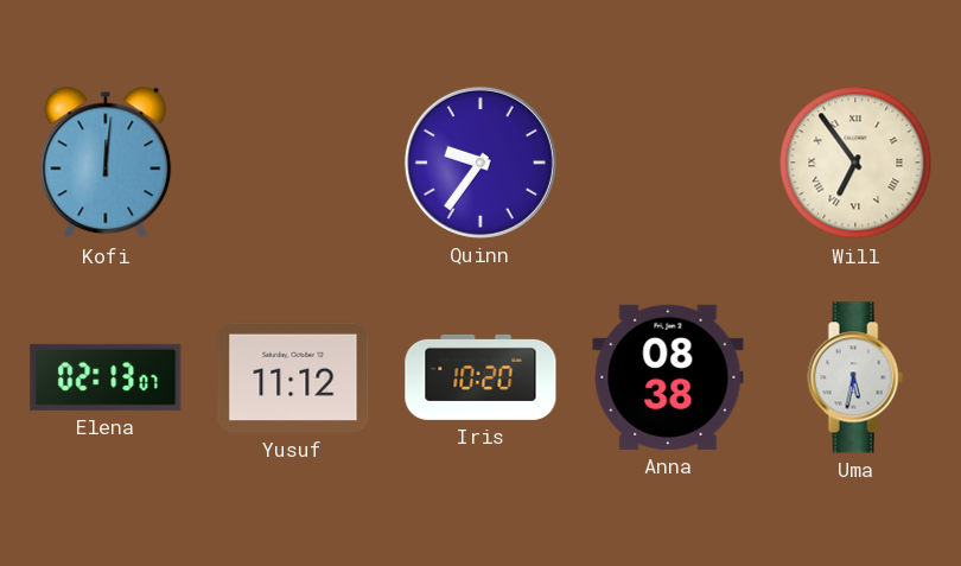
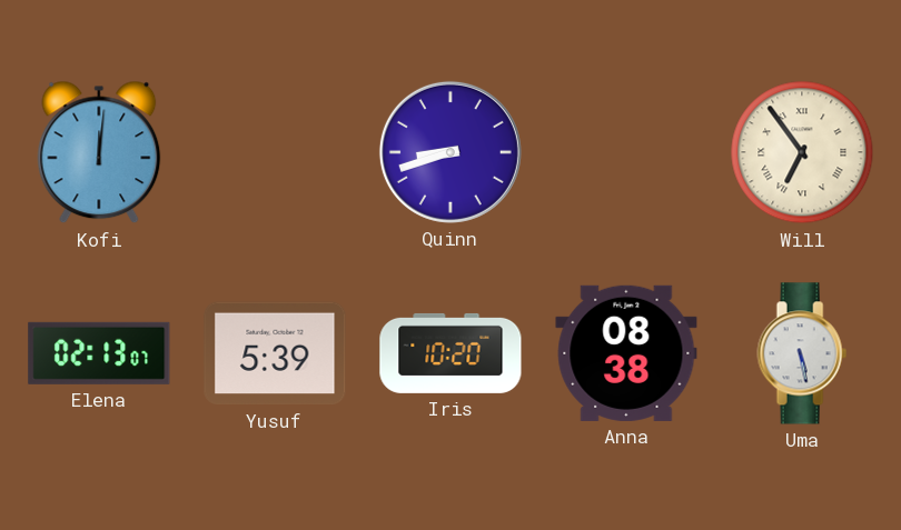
Quinn: 9:36 -> 8:42
Yusuf: 11:12 -> 5:39
Uma: 5:32 -> 5:28
